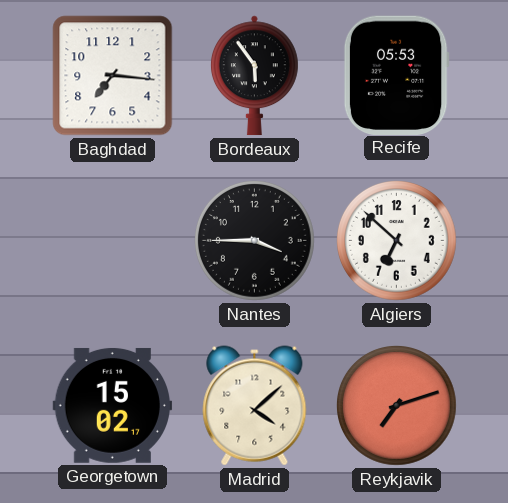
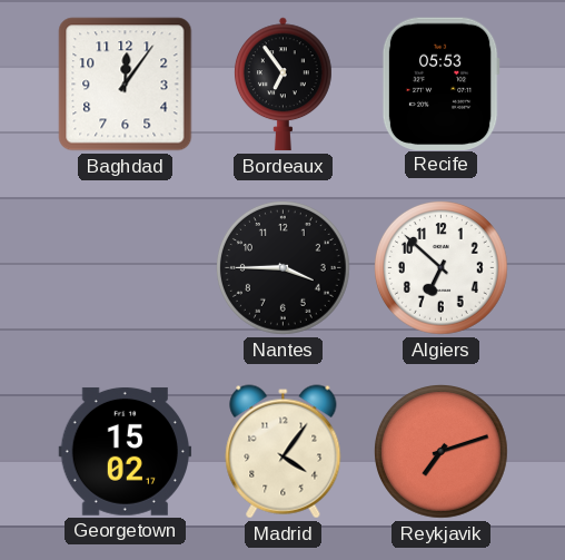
Baghdad: 7:16 -> 12:06
Bordeaux: 5:54 -> 6:54
Madrid: 4:08 -> 4:06
